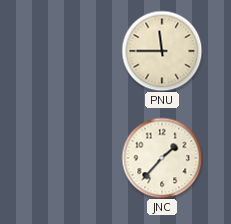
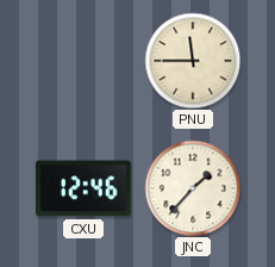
CXU: none -> 12:46
